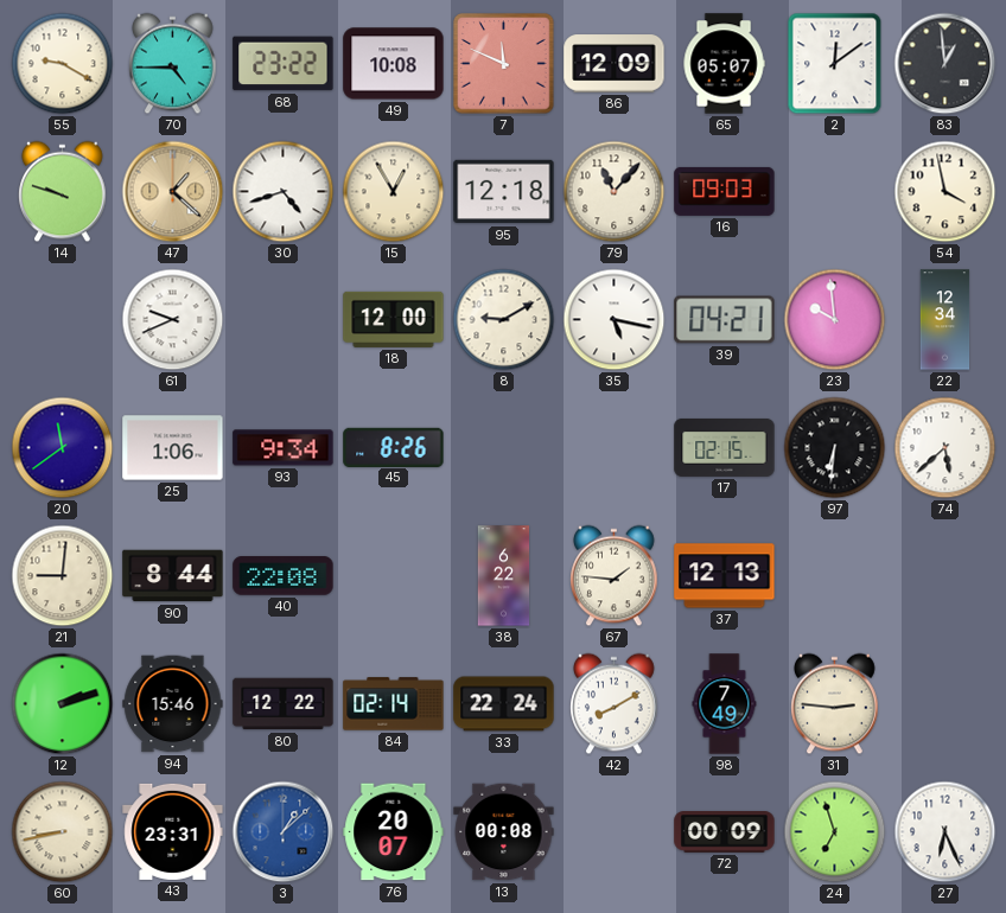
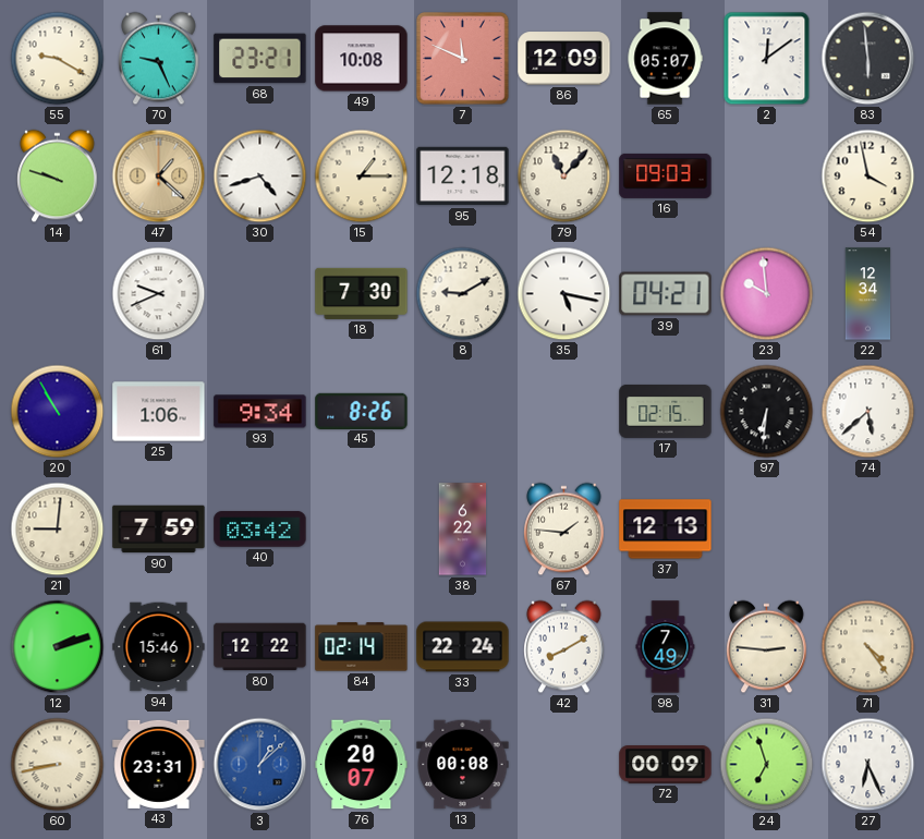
70: 4:45 -> 9:26
68: 23:22 -> 23:21
83: 12:59 -> 5:59
15: 12:55 -> 1:15
18: 12:00 -> 7:30
20: 11:39 -> 10:55
90: 8:44 -> 7:59
40: 22:08 -> 03:42
71: none -> 4:24
